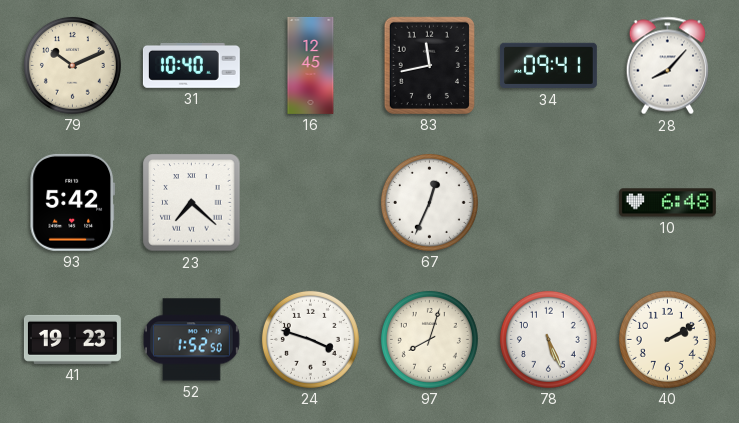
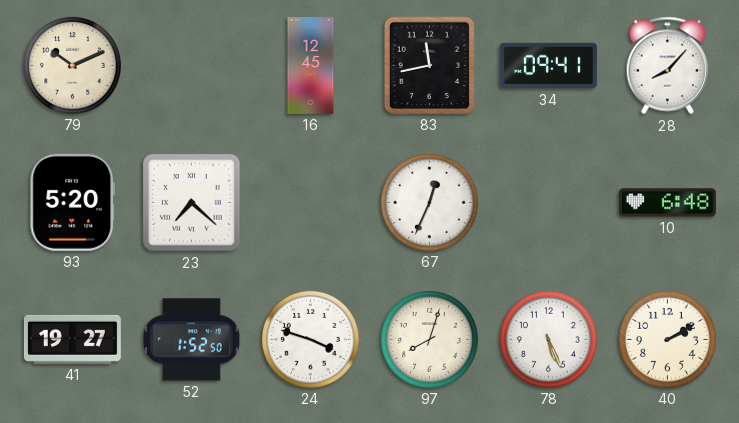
31: 10:40 -> none
93: 5:42 -> 5:20
41: 19:23 -> 19:27
